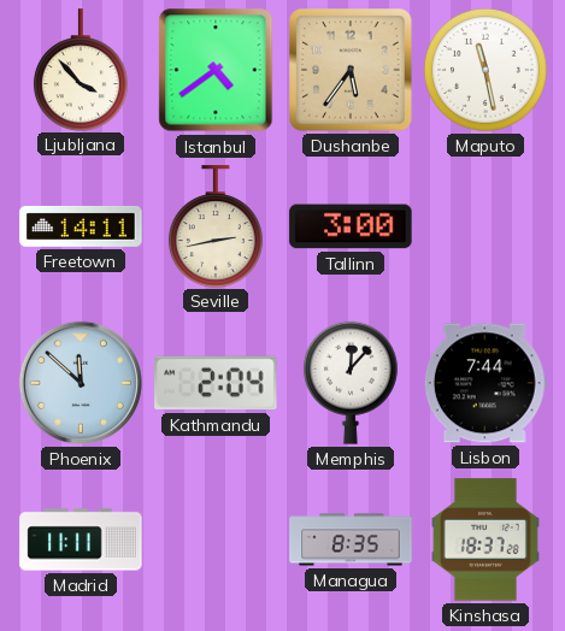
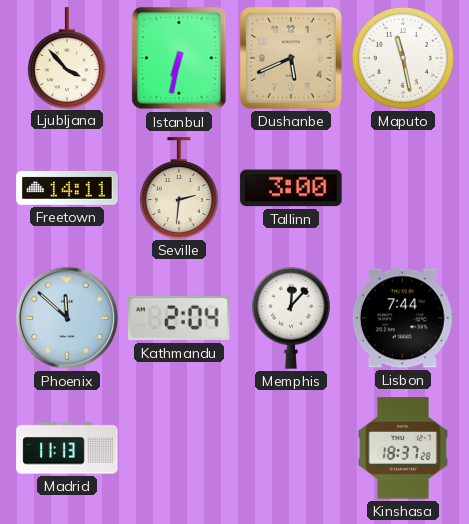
Istanbul: 4:39 -> 6:32
Dushanbe: 5:36 -> 5:41
Seville: 2:43 -> 2:31
Madrid: 11:11 -> 11:13
Managua: 8:35 -> none
